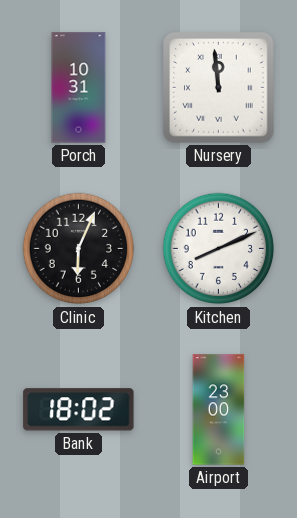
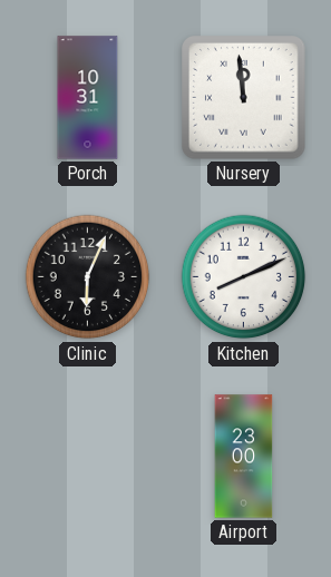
Bank: 18:02 -> none
